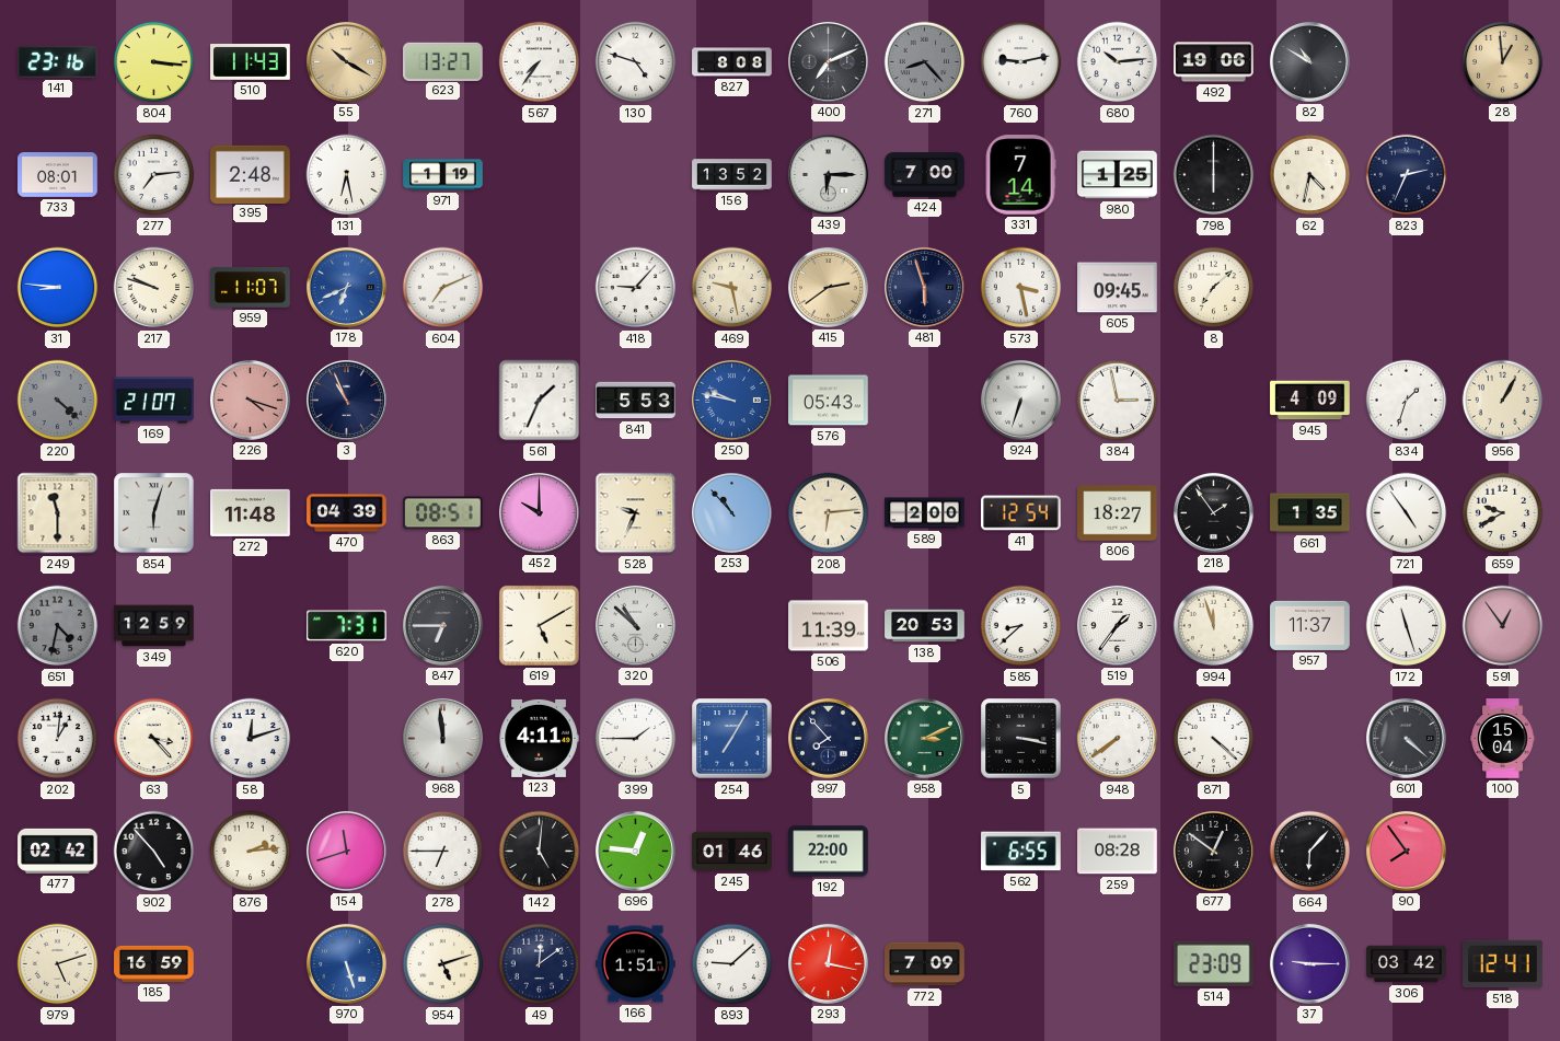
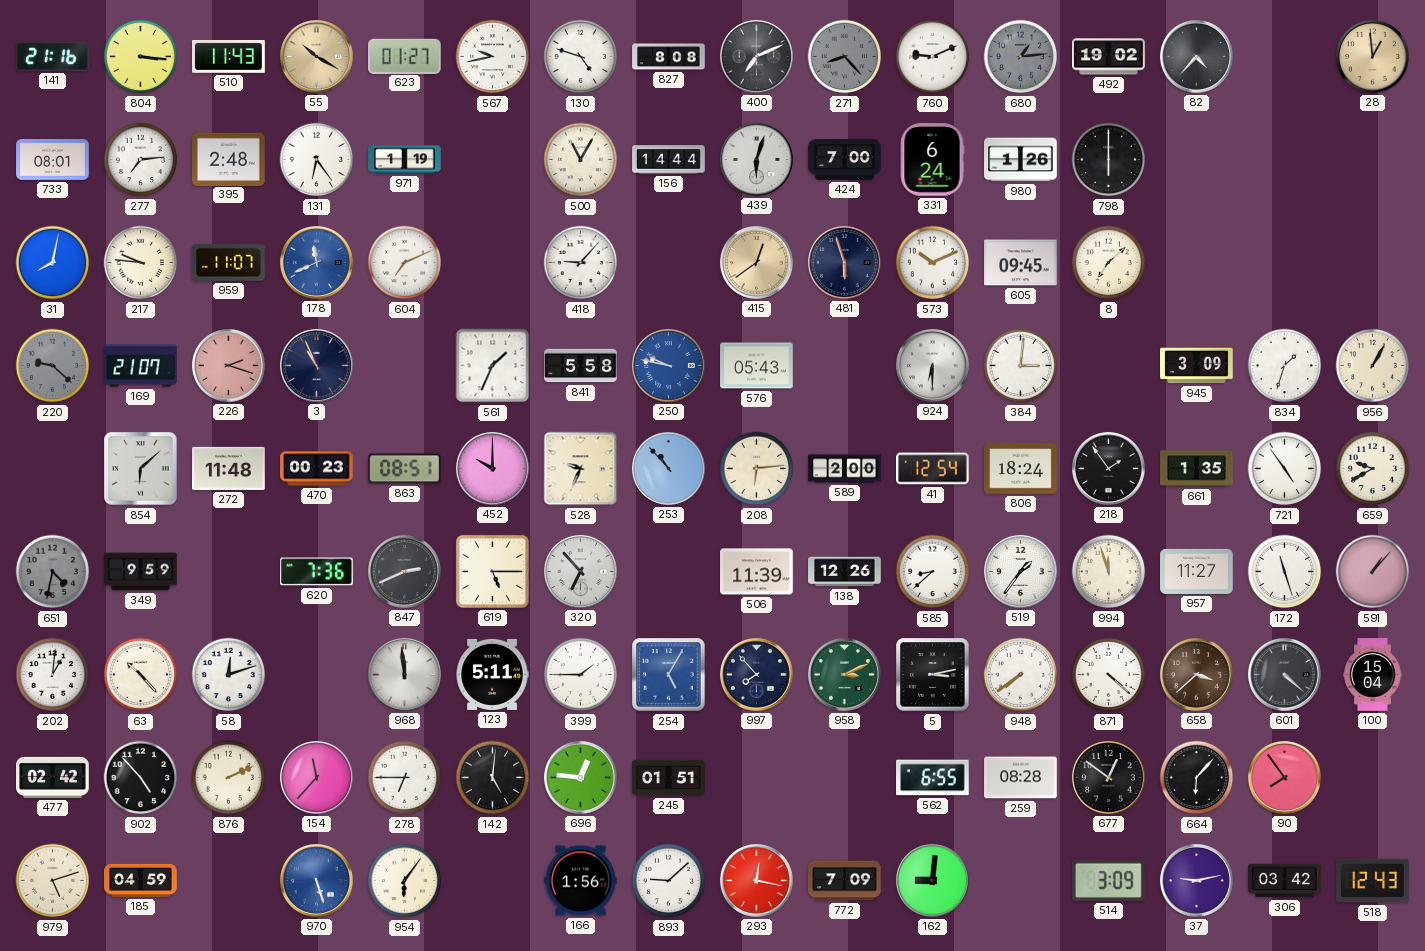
141: 23:16 -> 21:16
623: 13:27 -> 01:27
567: 7:36 -> 9:43
760: 9:13 -> 9:11
680: 10:14 -> 1:14
680 dial: white -> grey
492: 19:06 -> 19:02
82: 10:50 -> 4:37
131: 6:28 -> 6:24
500: none -> 11:05
156: 13:52 -> 14:44
439: 6:15 -> 6:03
331: 7:14 -> 6:24
980: 1:25 -> 1:26
62: 4:32 -> none
823: 2:34 -> none
31: 8:46 -> 8:02
217: 9:48 -> 9:46
178: 6:41 -> 11:41
469: 9:28 -> none
415: 2:39 -> 12:39
573: 3:28 -> 10:11
220: 4:22 -> 9:22
226: 4:18 -> 2:18
841: 5:53 -> 5:58
924: 6:33 -> 6:30
384: 2:58 -> 3:01
945: 4:09 -> 3:09
249: 11:30 -> none
854: 6:03 -> 6:08
470: 04:39 -> 00:23
806: 18:27 -> 18:24
349: 12:59 -> 9:59
620: 7:31 -> 7:36
847: 6:45 -> 2:41
619: 5:10 -> 5:15
320: 10:52 -> 6:53
138: 20:53 -> 12:26
957: 11:37 -> 11:27
591: 12:54 -> 1:07
63: 3:23 -> 10:23
123: 4:11 -> 5:11
254: 7:05 -> 5:05
5: 3:17 -> 3:13
658: none -> 3:38
876: 2:14 -> 2:11
154: 11:42 -> 11:37
245: 01:46 -> 01:51
192: 22:00 -> none
185: 16:59 -> 04:59
954: 5:12 -> 6:06
49: 12:09 -> none
166: 1:51 -> 1:56
162: none -> 9:01
514: 23:09 -> 3:09
37: 9:15 -> 9:13
518: 12:41 -> 12:43
